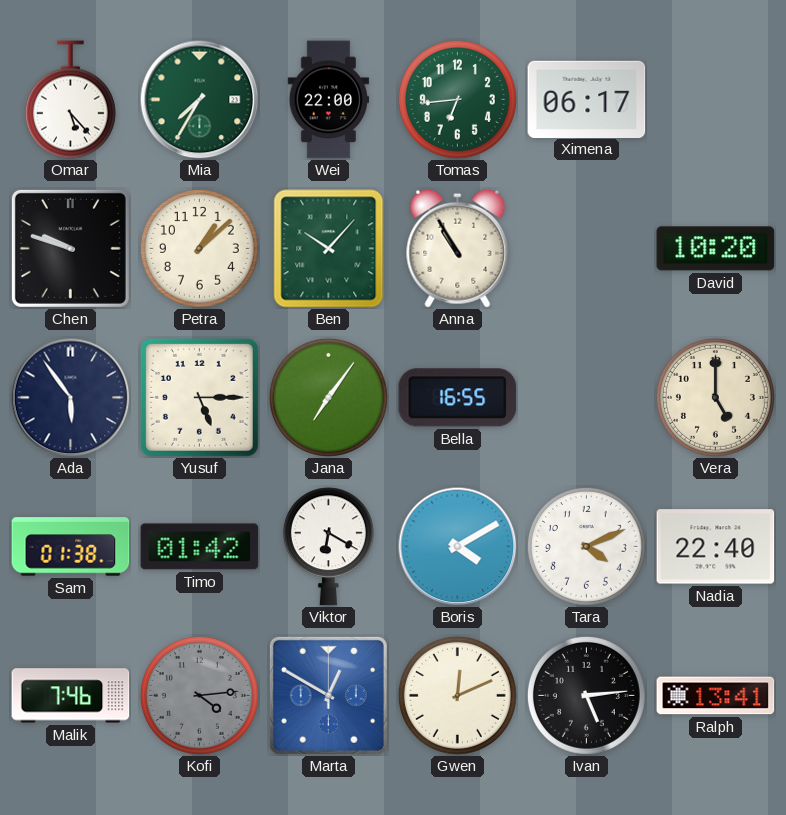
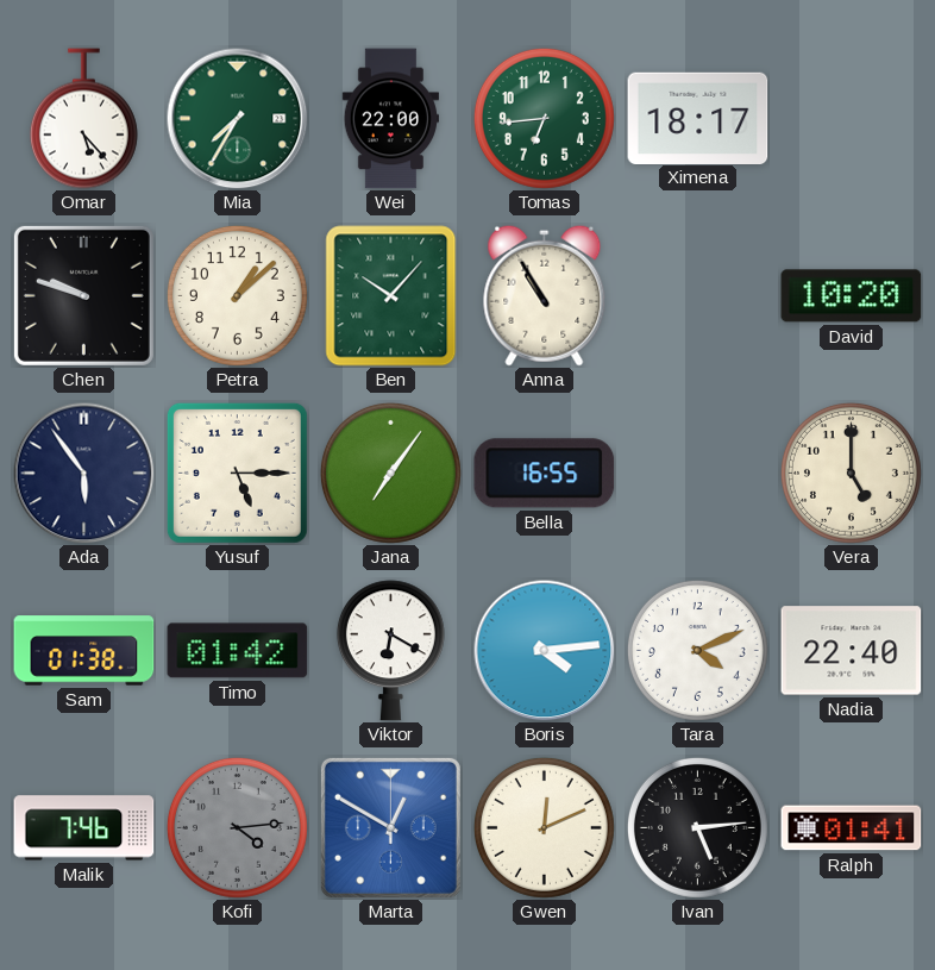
Ximena: 06:17 -> 18:17
Boris: 4:10 -> 4:14
Ralph: 13:41 -> 01:41
